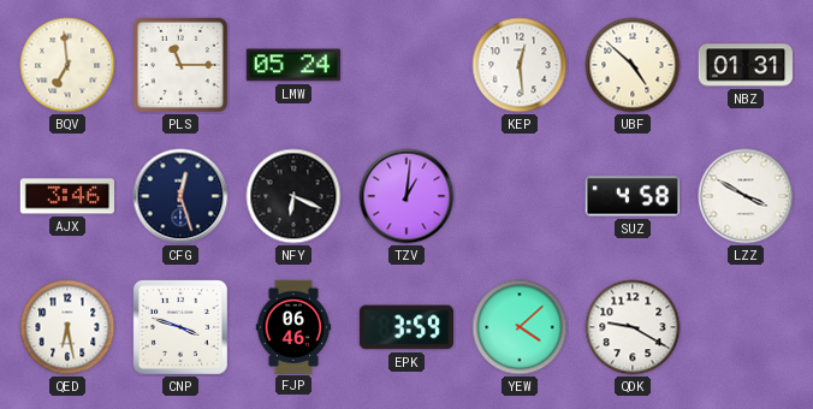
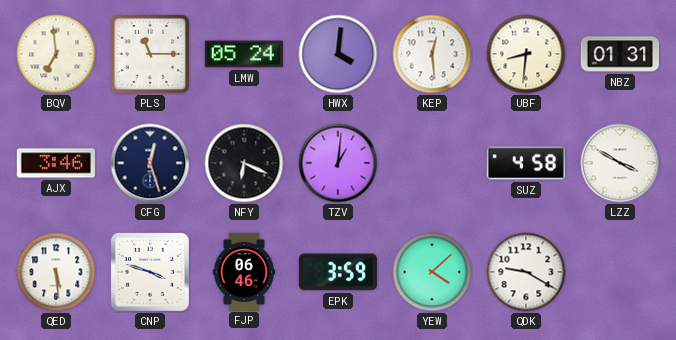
HWX: none -> 4:01
UBF: 4:52 -> 8:31
QED: 6:28 -> 5:29
